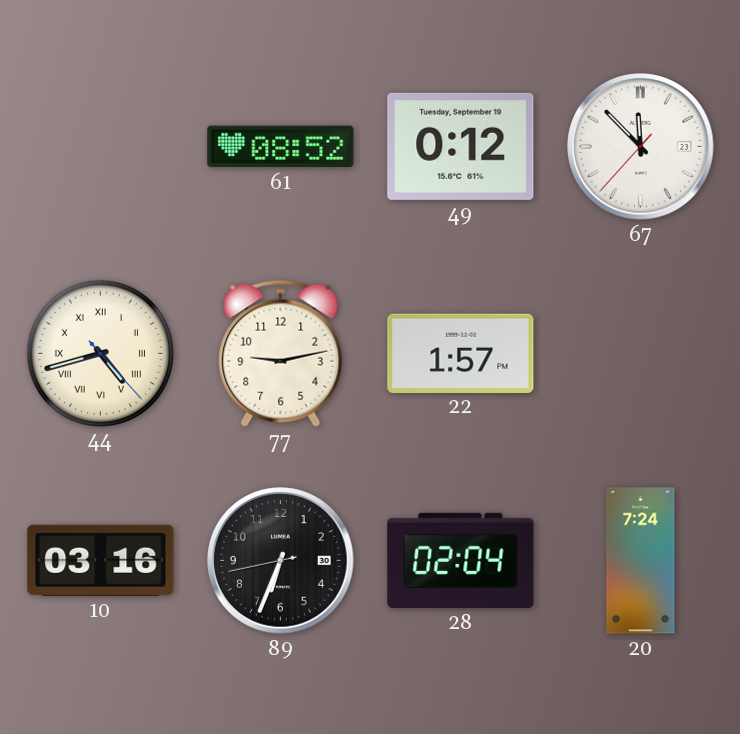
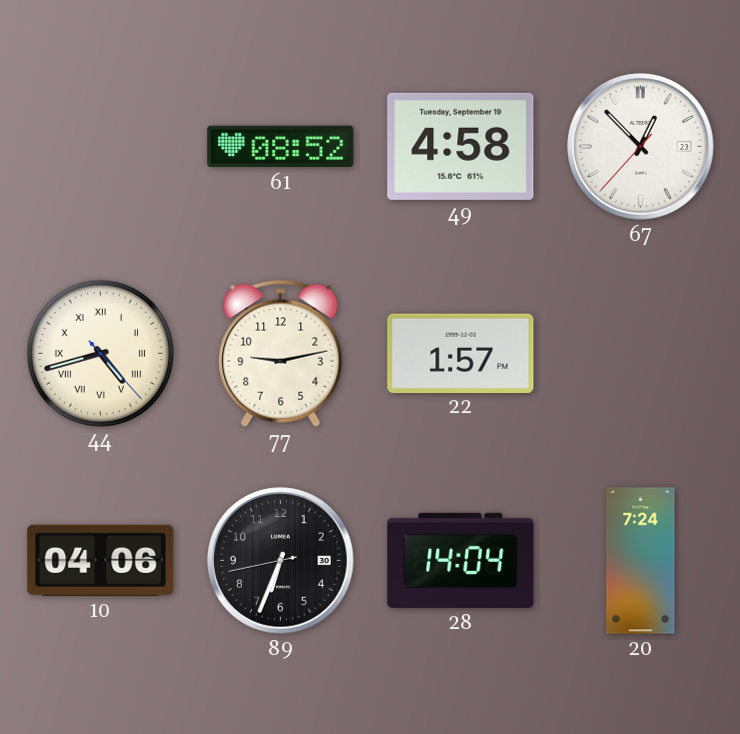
49: 0:12 -> 4:58
67: 11:52 -> 12:52
10: 03:16 -> 04:06
28: 02:04 -> 14:04
